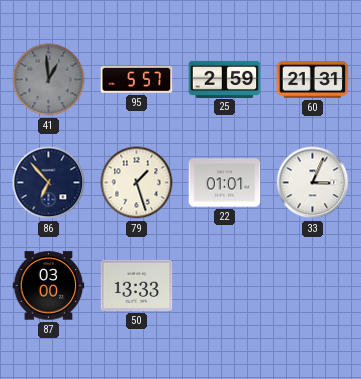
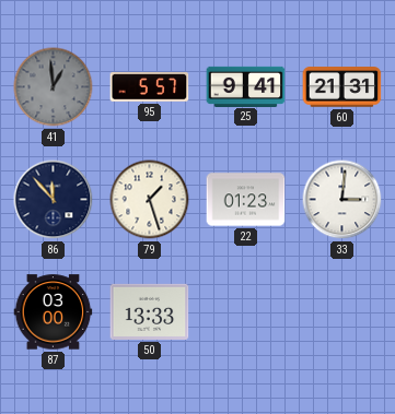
25: 2:59 -> 9:41
86: 6:53 -> 11:53
22: 01:01 -> 01:23
33: 3:04 -> 3:01
